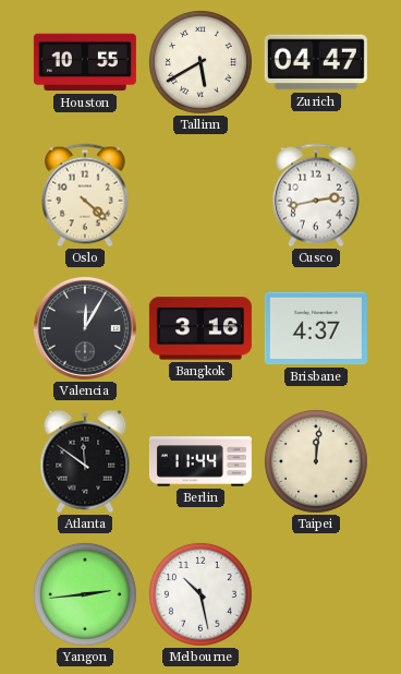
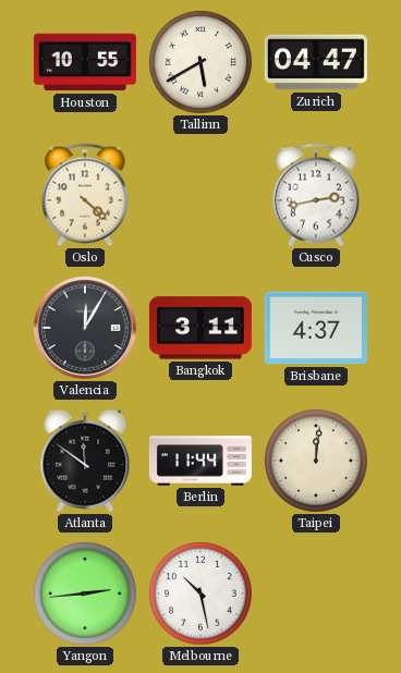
Bangkok: 3:16 -> 3:11
